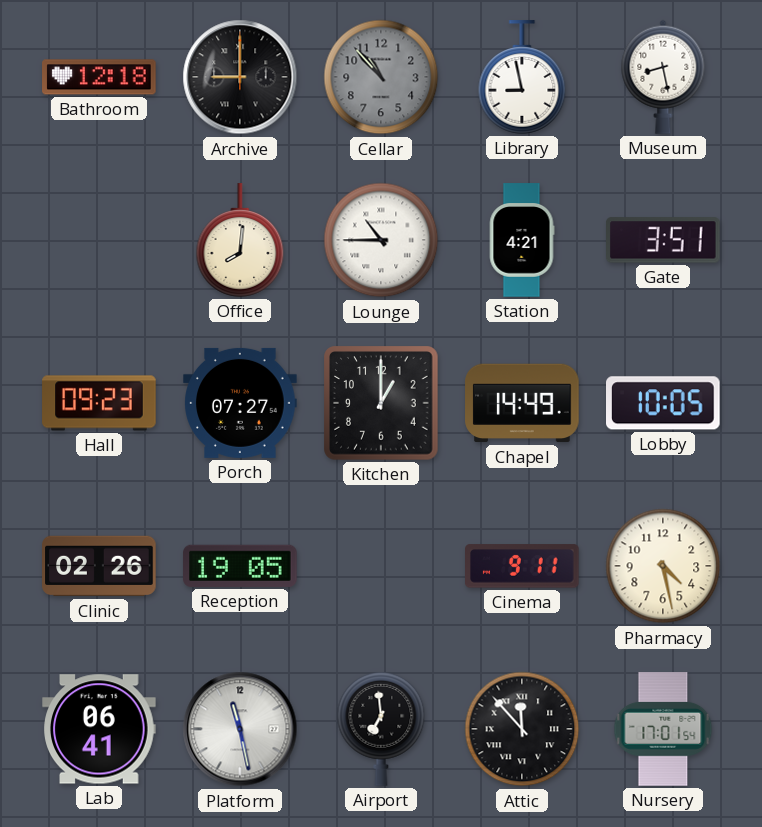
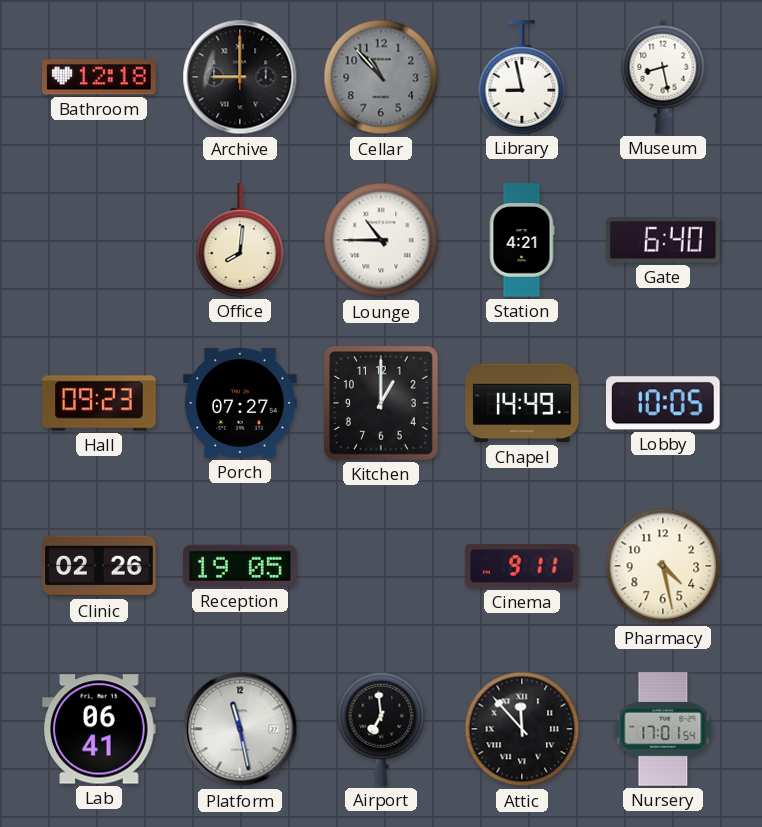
Gate: 3:51 -> 6:40
